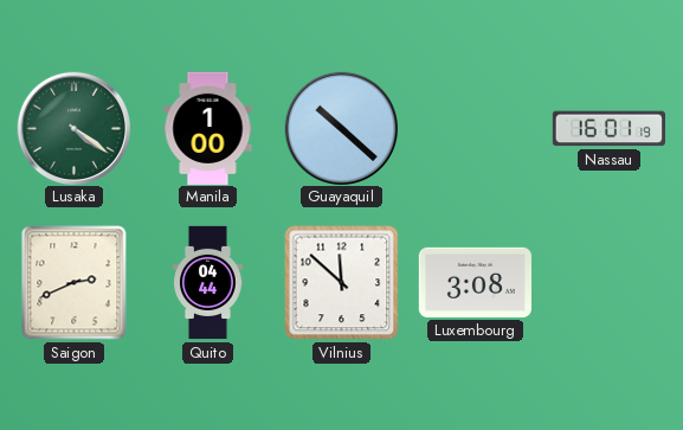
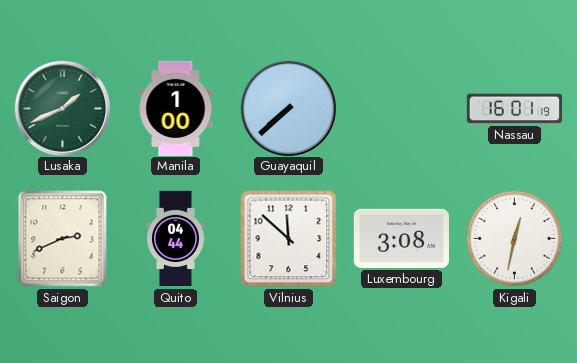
Lusaka: 4:21 -> 1:41
Guayaquil: 10:22 -> 7:38
Kigali: none -> 12:32
